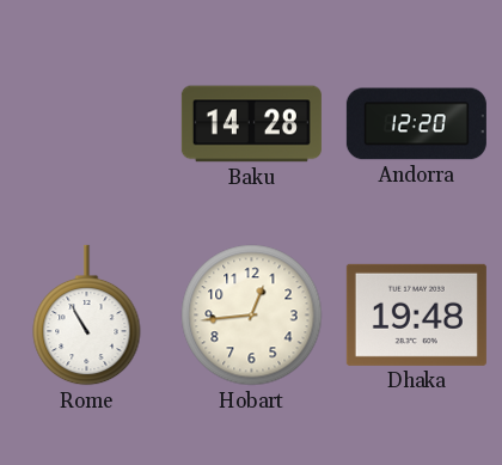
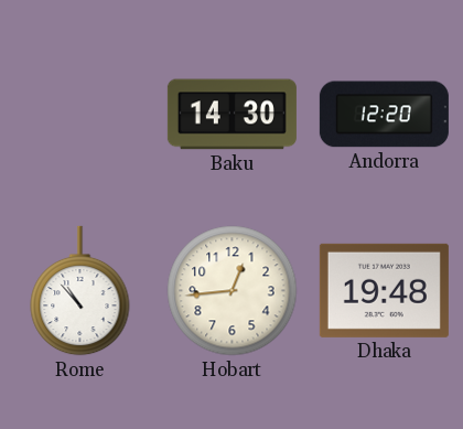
Baku: 14:28 -> 14:30
Rome: 10:55 -> 10:53
